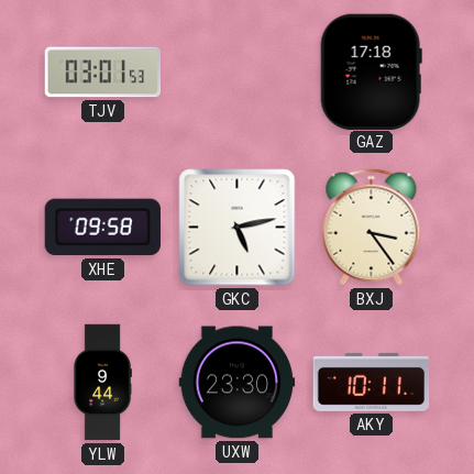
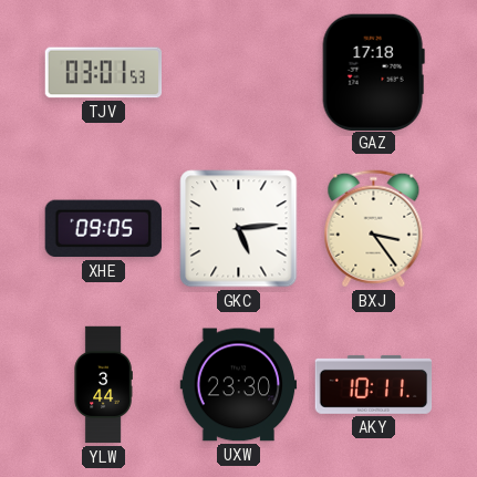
XHE: 09:58 -> 09:05
GKC: 5:13 -> 5:14
YLW: 9:44 -> 3:44
